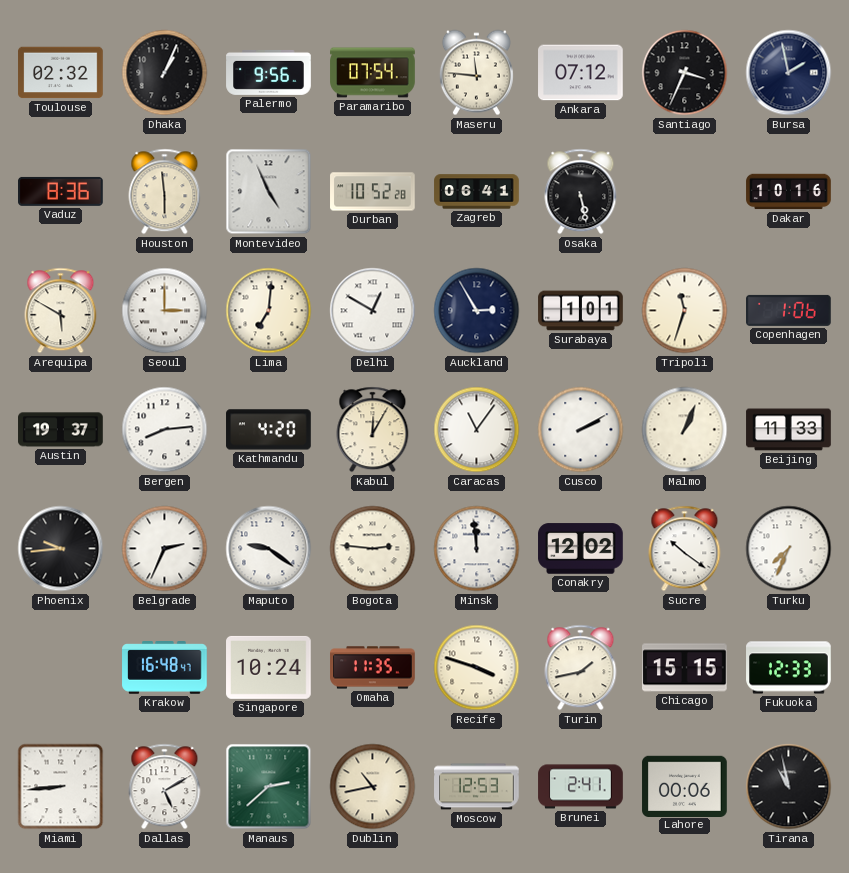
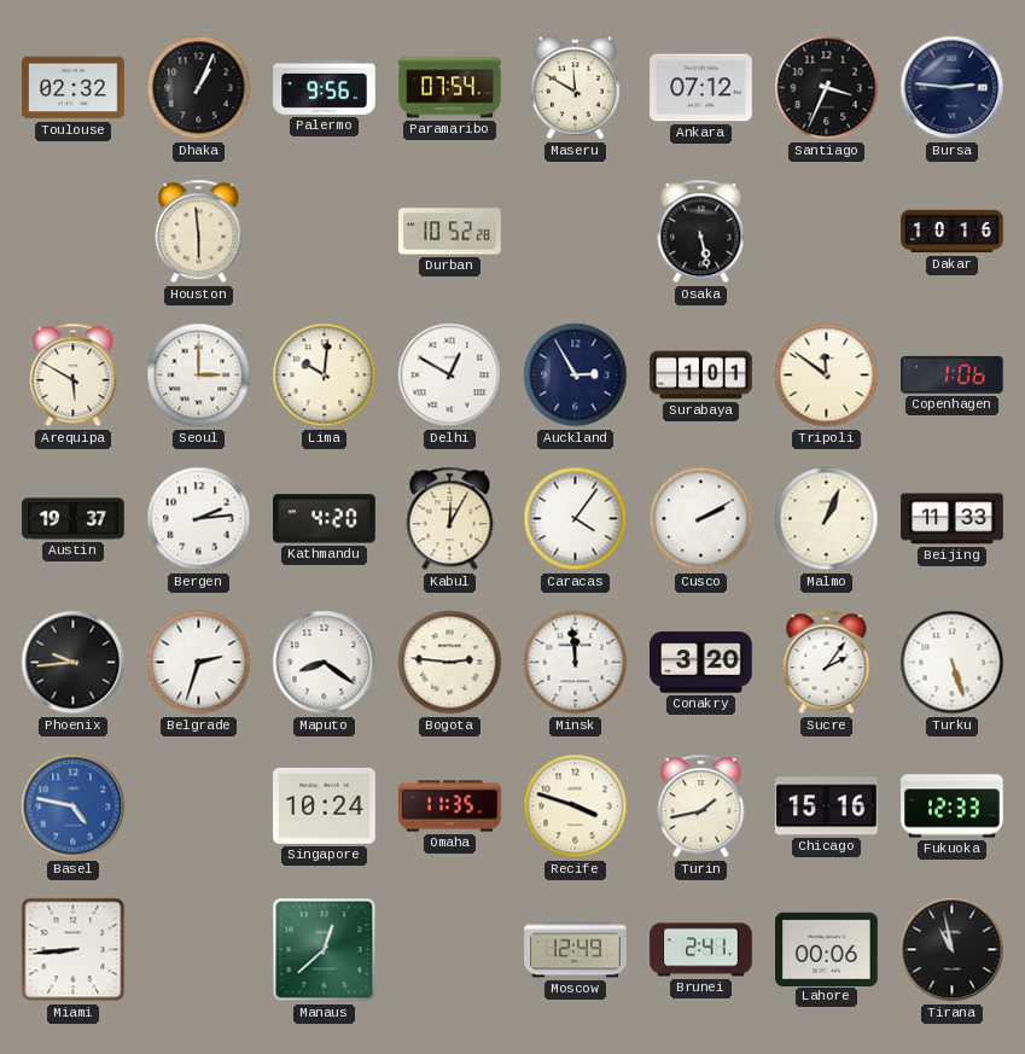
Maseru: 11:46 -> 11:50
Bursa: 1:58 -> 2:46
Vaduz: 8:36 -> none
Montevideo: 4:56 -> none
Zagreb: 06:41 -> none
Lima: 7:01 -> 10:01
Tripoli: 11:33 -> 11:51
Bergen: 8:14 -> 2:14
Caracas: 11:06 -> 4:06
Belgrade: 2:34 -> 2:33
Maputo: 9:21 -> 8:21
Conakry: 12:02 -> 3:20
Sucre: 10:21 -> 2:06
Turku: 7:34 -> 5:27
Basel: none -> 4:47
Krakow: 16:48 -> none
Chicago: 15:15 -> 15:16
Dallas: 5:10 -> none
Manaus: 2:38 -> 12:38
Dublin: 10:43 -> none
Moscow: 12:53 -> 12:49
